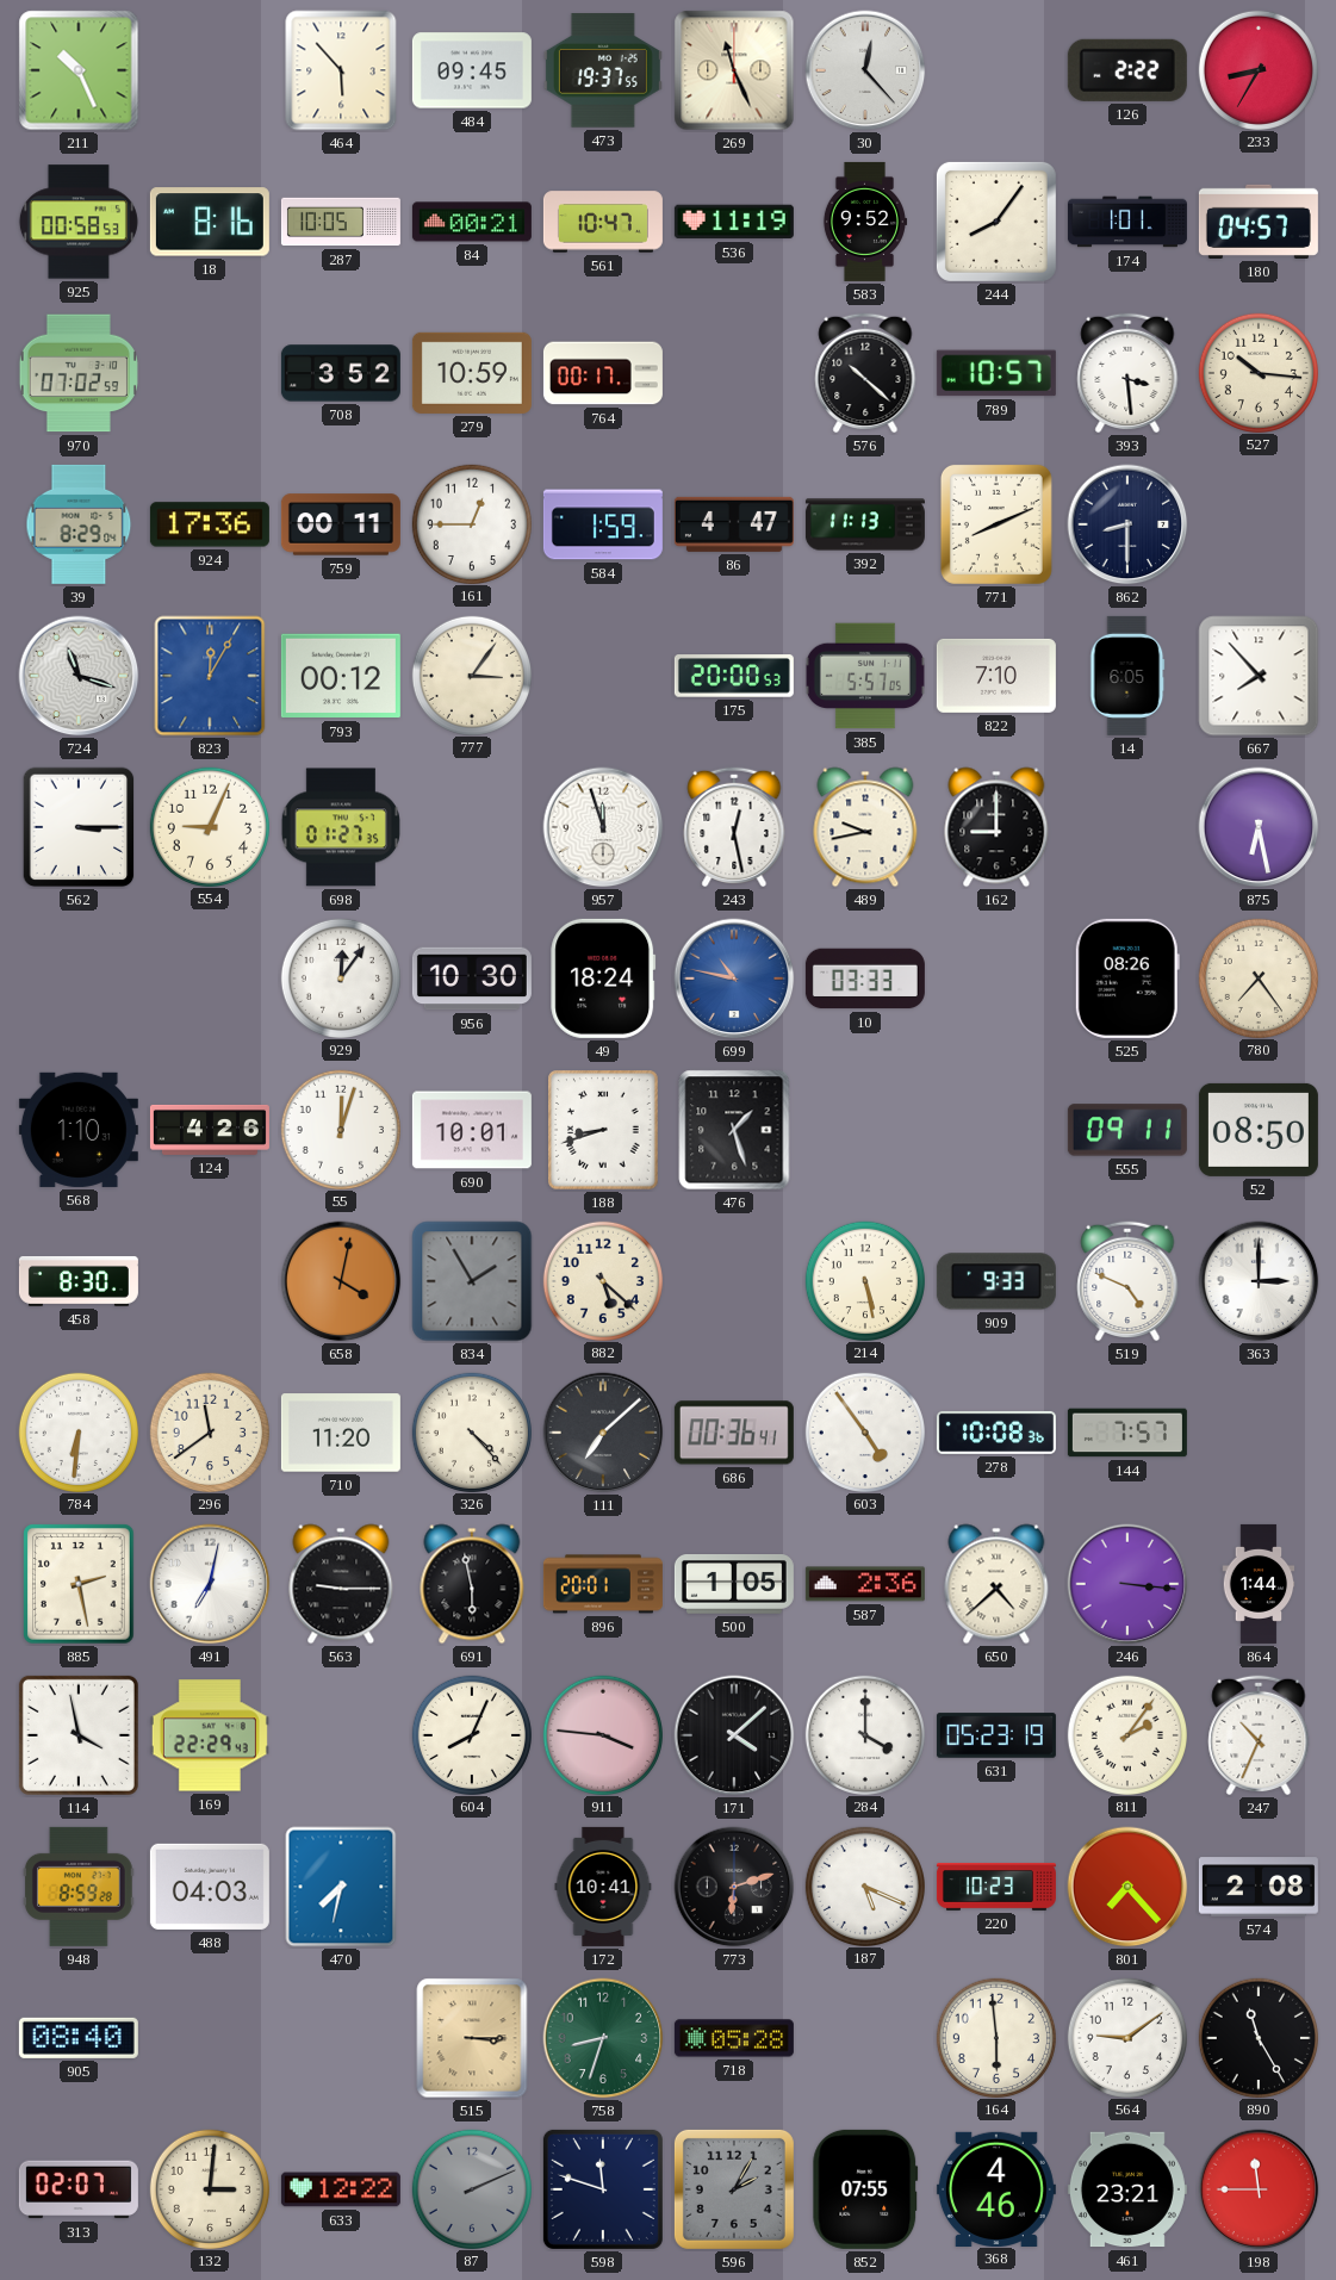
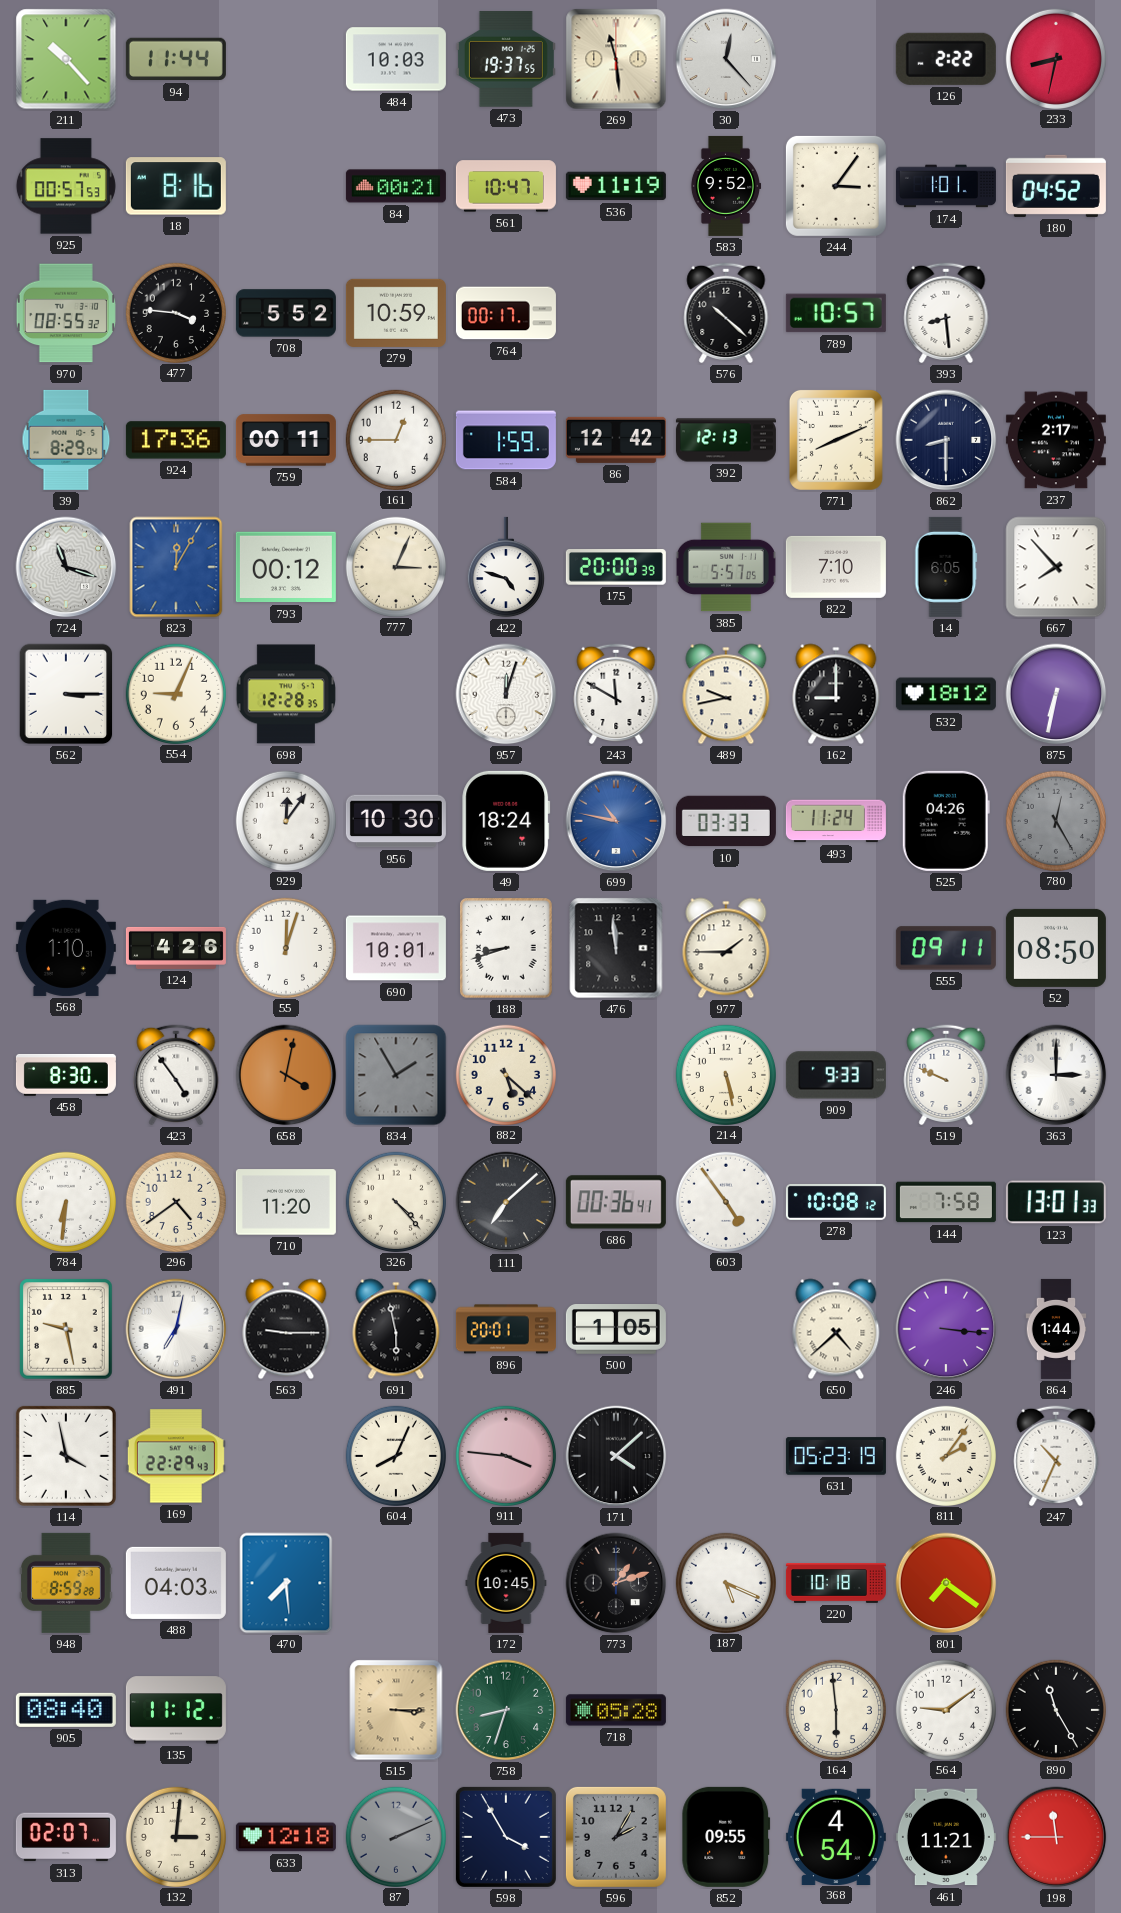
211: 10:26 -> 10:23
94: none -> 11:44
464: 5:53 -> none
484: 09:45 -> 10:03
269: 11:26 -> 11:29
233: 8:35 -> 8:32
925: 00:58 -> 00:57
287: 10:05 -> none
244: 8:06 -> 3:06
180: 04:57 -> 04:52
970: 07:02 -> 08:55
477: none -> 3:46
708: 3:52 -> 5:52
393: 3:29 -> 8:29
527: 10:16 -> none
86: 4:47 -> 12:42
392: 11:13 -> 12:13
237: none -> 2:17
777: 3:06 -> 3:04
422: none -> 4:48
175: 20:00:53 -> 20:00:39
698: 01:27 -> 12:28
957: 11:57 -> 12:03
243: 12:28 -> 11:50
532: none -> 18:12
875: 6:28 -> 6:32
493: none -> 11:24
525: 08:26 -> 04:26
780: 7:24 -> 12:25
780 dial: cream -> grey
476: 1:27 -> 11:59
977: none -> 1:45
423: none -> 4:54
519: 4:49 -> 9:49
296: 11:39 -> 4:39
278: 10:08:36 -> 10:08:12
144: 7:57 -> 7:58
123: none -> 13:01
885: 2:28 -> 9:28
587: 2:36 -> none
284: 4:00 -> none
470: 7:32 -> 7:29
172: 10:41 -> 10:45
773: 6:12 -> 1:12
220: 10:23 -> 10:18
801: 7:23 -> 7:21
574: 2:08 -> none
135: none -> 11:12
633: 12:22 -> 12:18
598: 11:48 -> 3:55
852: 07:55 -> 09:55
368: 4:46 -> 4:54
461: 23:21 -> 11:21
